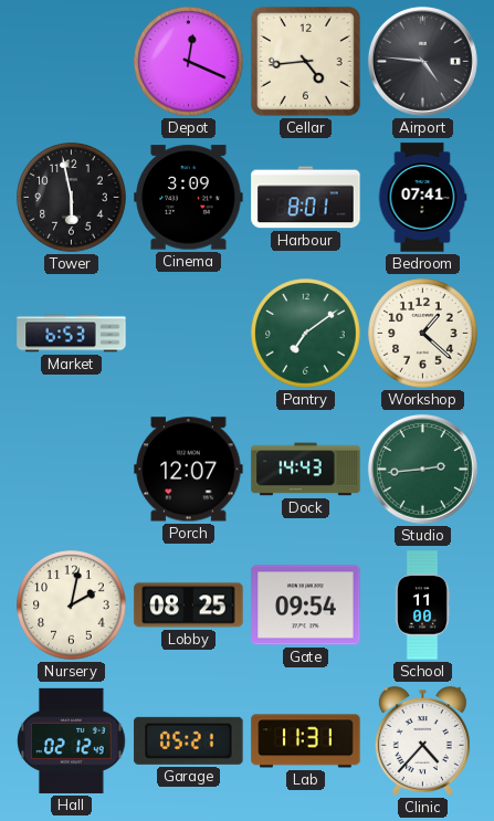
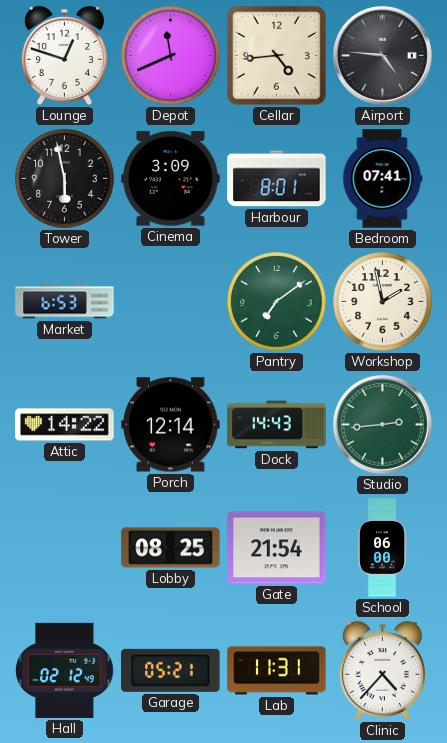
Lounge: none -> 12:48
Depot: 12:19 -> 11:41
Workshop: 1:22 -> 1:58
Attic: none -> 14:22
Porch: 12:07 -> 12:14
Nursery: 2:02 -> none
Gate: 09:54 -> 21:54
School: 11:00 -> 06:00
